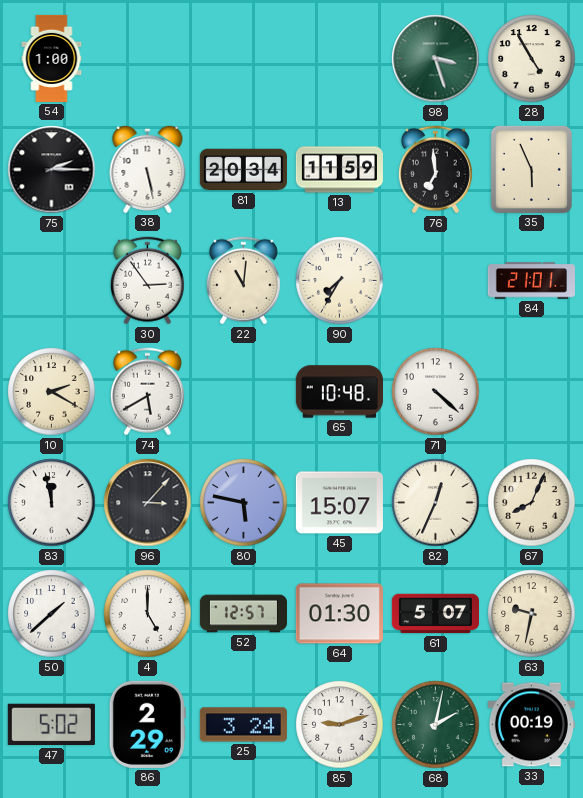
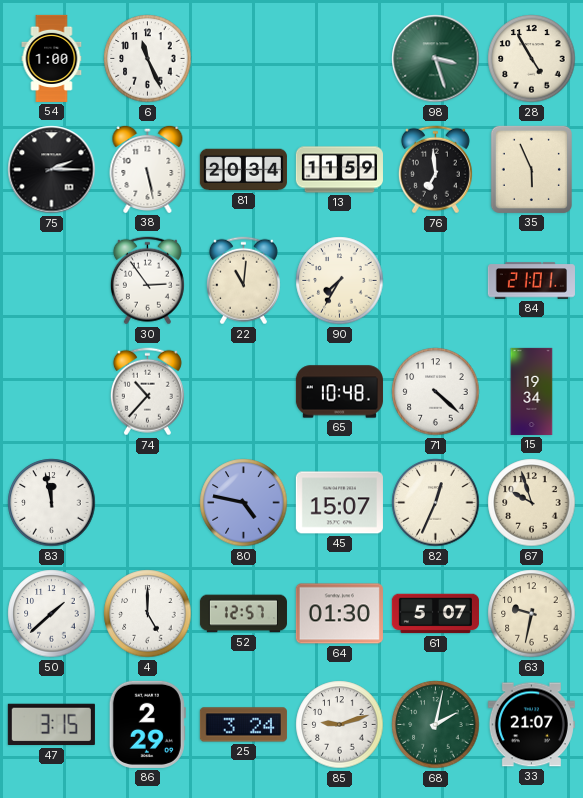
6: none -> 11:26
10: 2:20 -> none
74: 5:40 -> 10:37
15: none -> 19:34
96: 3:07 -> none
80: 5:47 -> 4:47
67: 8:04 -> 9:57
47: 5:02 -> 3:15
33: 00:19 -> 21:07
